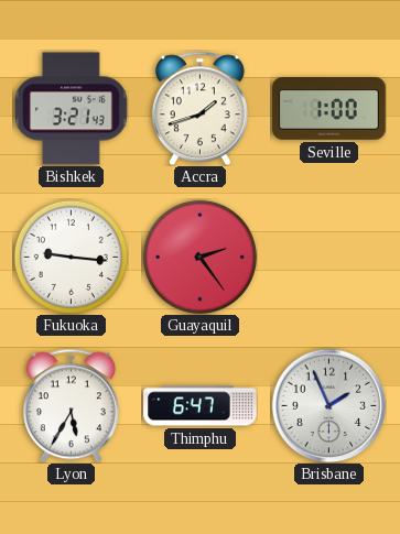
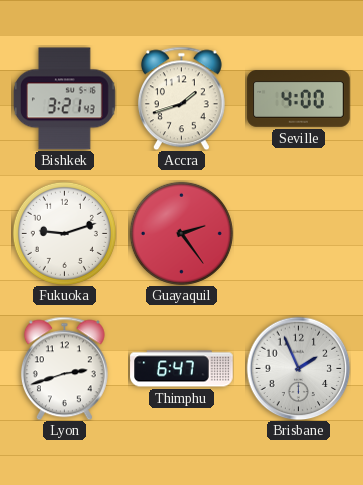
Seville: 1:00 -> 4:00
Fukuoka: 9:16 -> 9:12
Lyon: 5:35 -> 2:42
